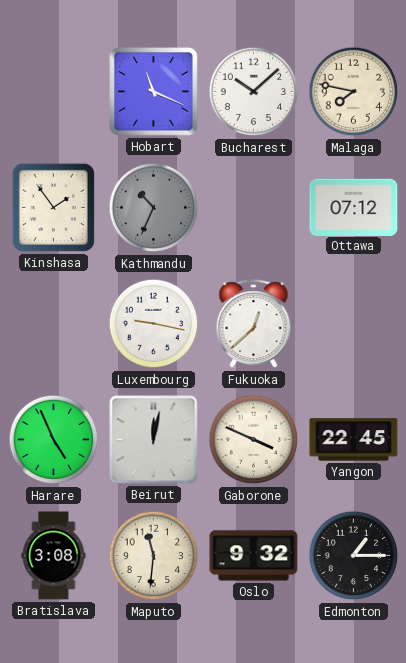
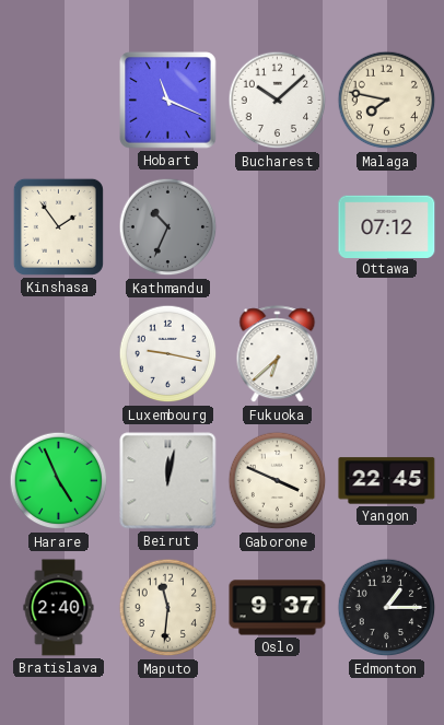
Fukuoka: 12:38 -> 6:38
Bratislava: 3:08 -> 2:40
Oslo: 9:32 -> 9:37
